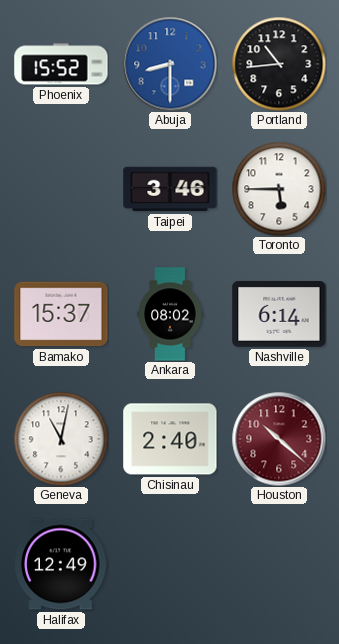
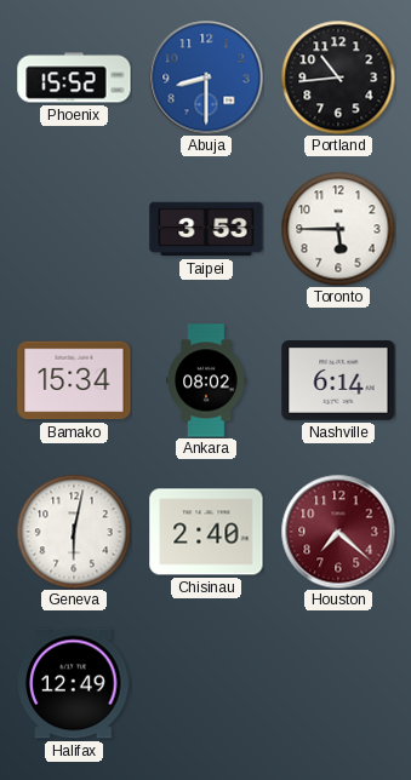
Taipei: 3:46 -> 3:53
Bamako: 15:37 -> 15:34
Geneva: 11:02 -> 6:02
Houston: 10:22 -> 7:22
